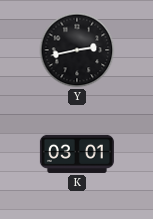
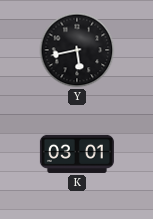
Y: 2:43 -> 5:43
